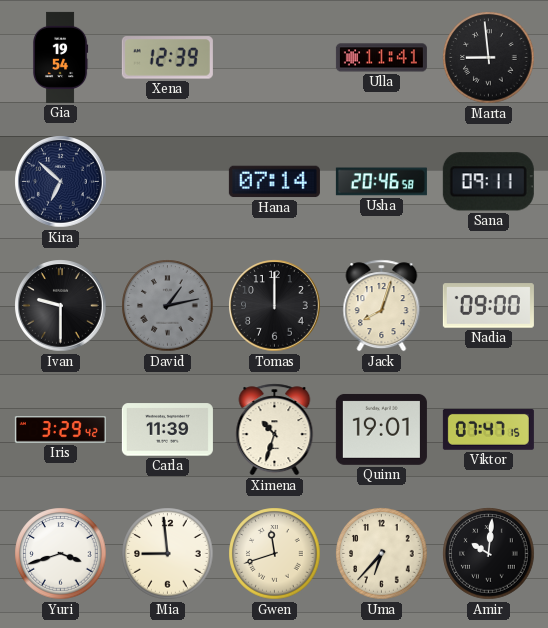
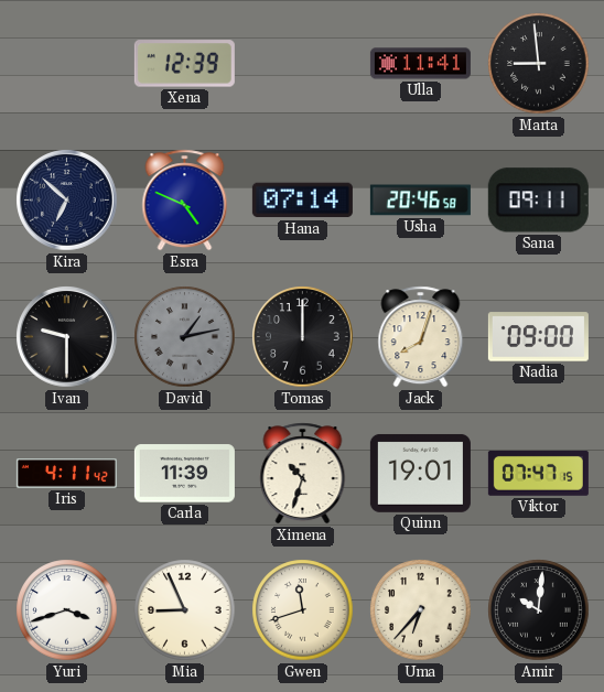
Gia: 19:54 -> none
Esra: none -> 4:49
Iris: 3:29 -> 4:11
Mia: 8:59 -> 8:56
